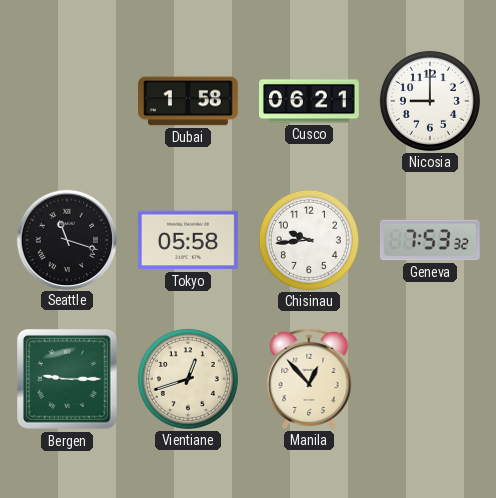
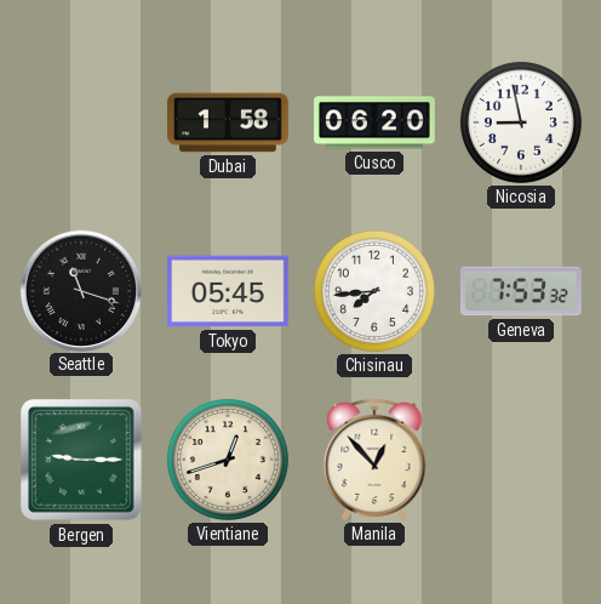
Cusco: 06:21 -> 06:20
Nicosia: 9:00 -> 8:58
Tokyo: 05:58 -> 05:45
Chisinau: 9:44 -> 7:44
